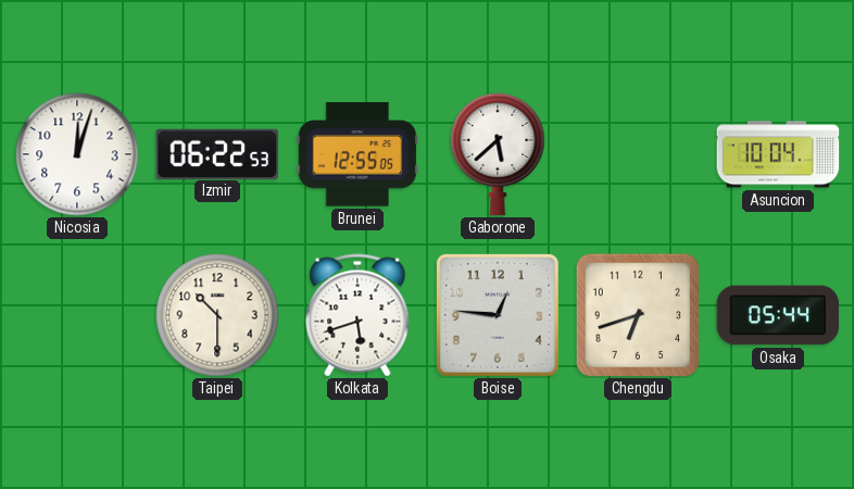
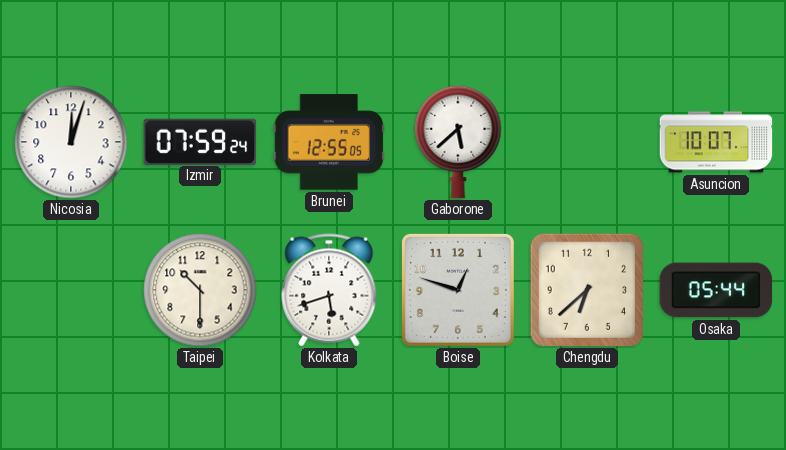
Izmir: 06:22 -> 07:59
Asuncion: 10:04 -> 10:07
Boise: 12:46 -> 12:48
Chengdu: 6:42 -> 6:38
